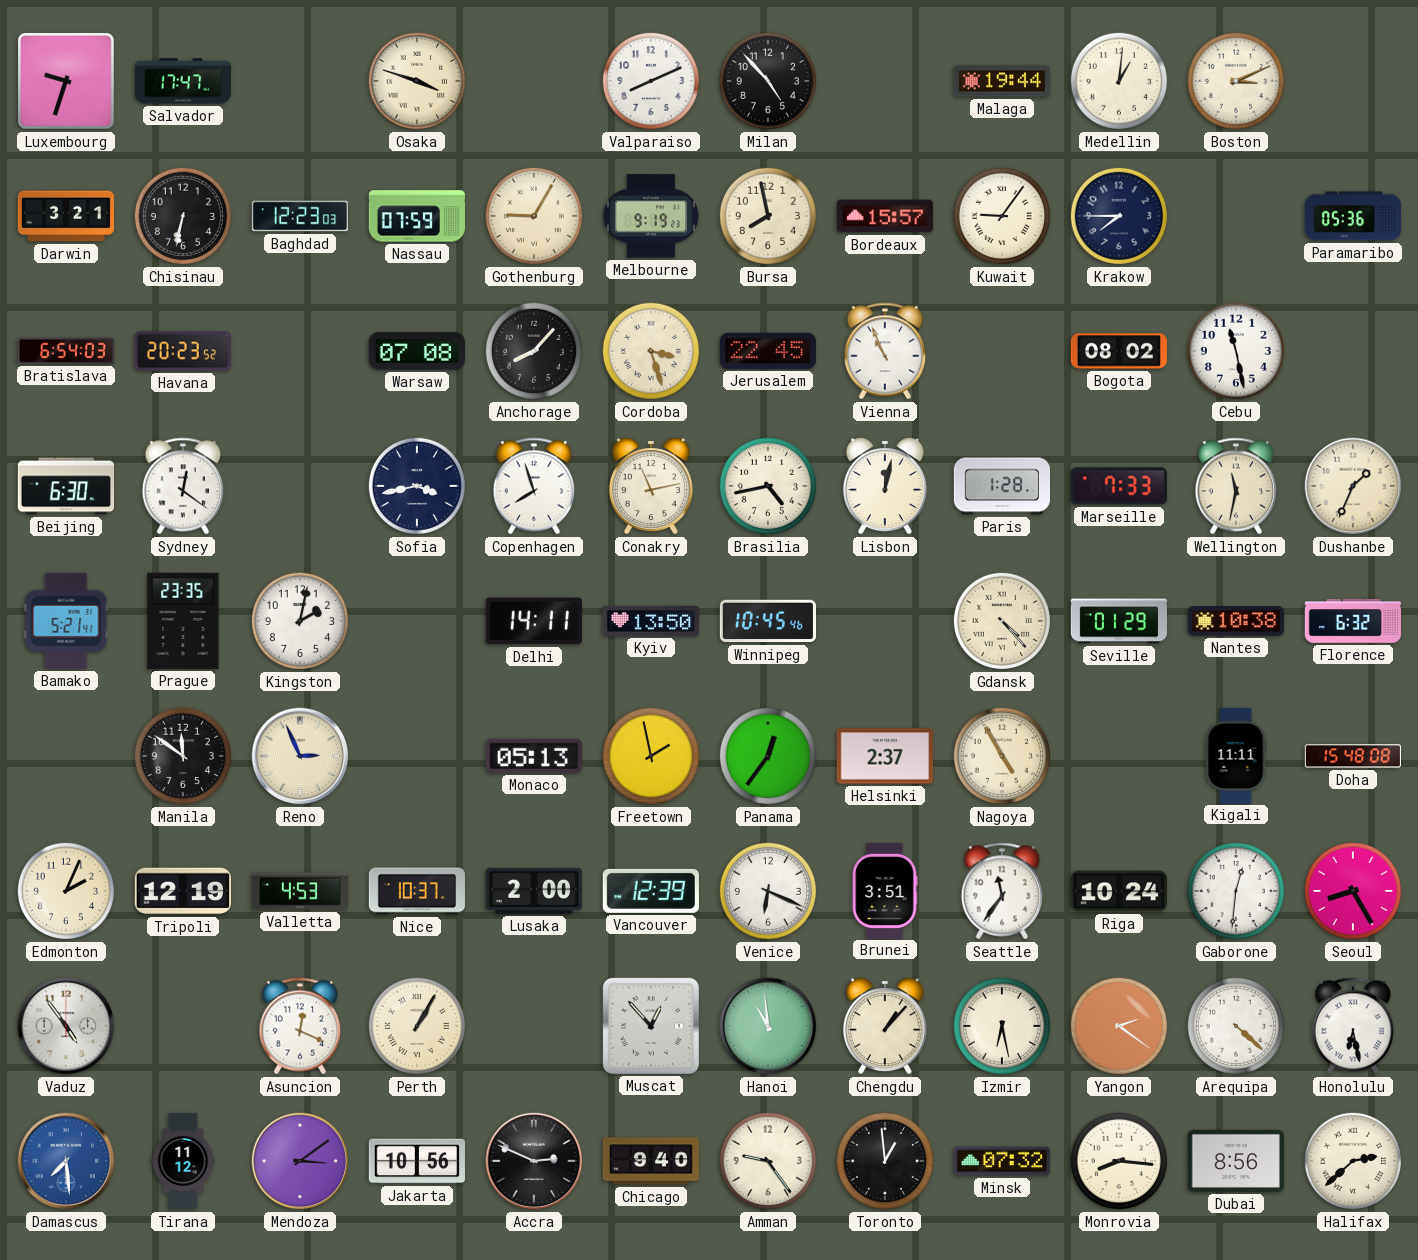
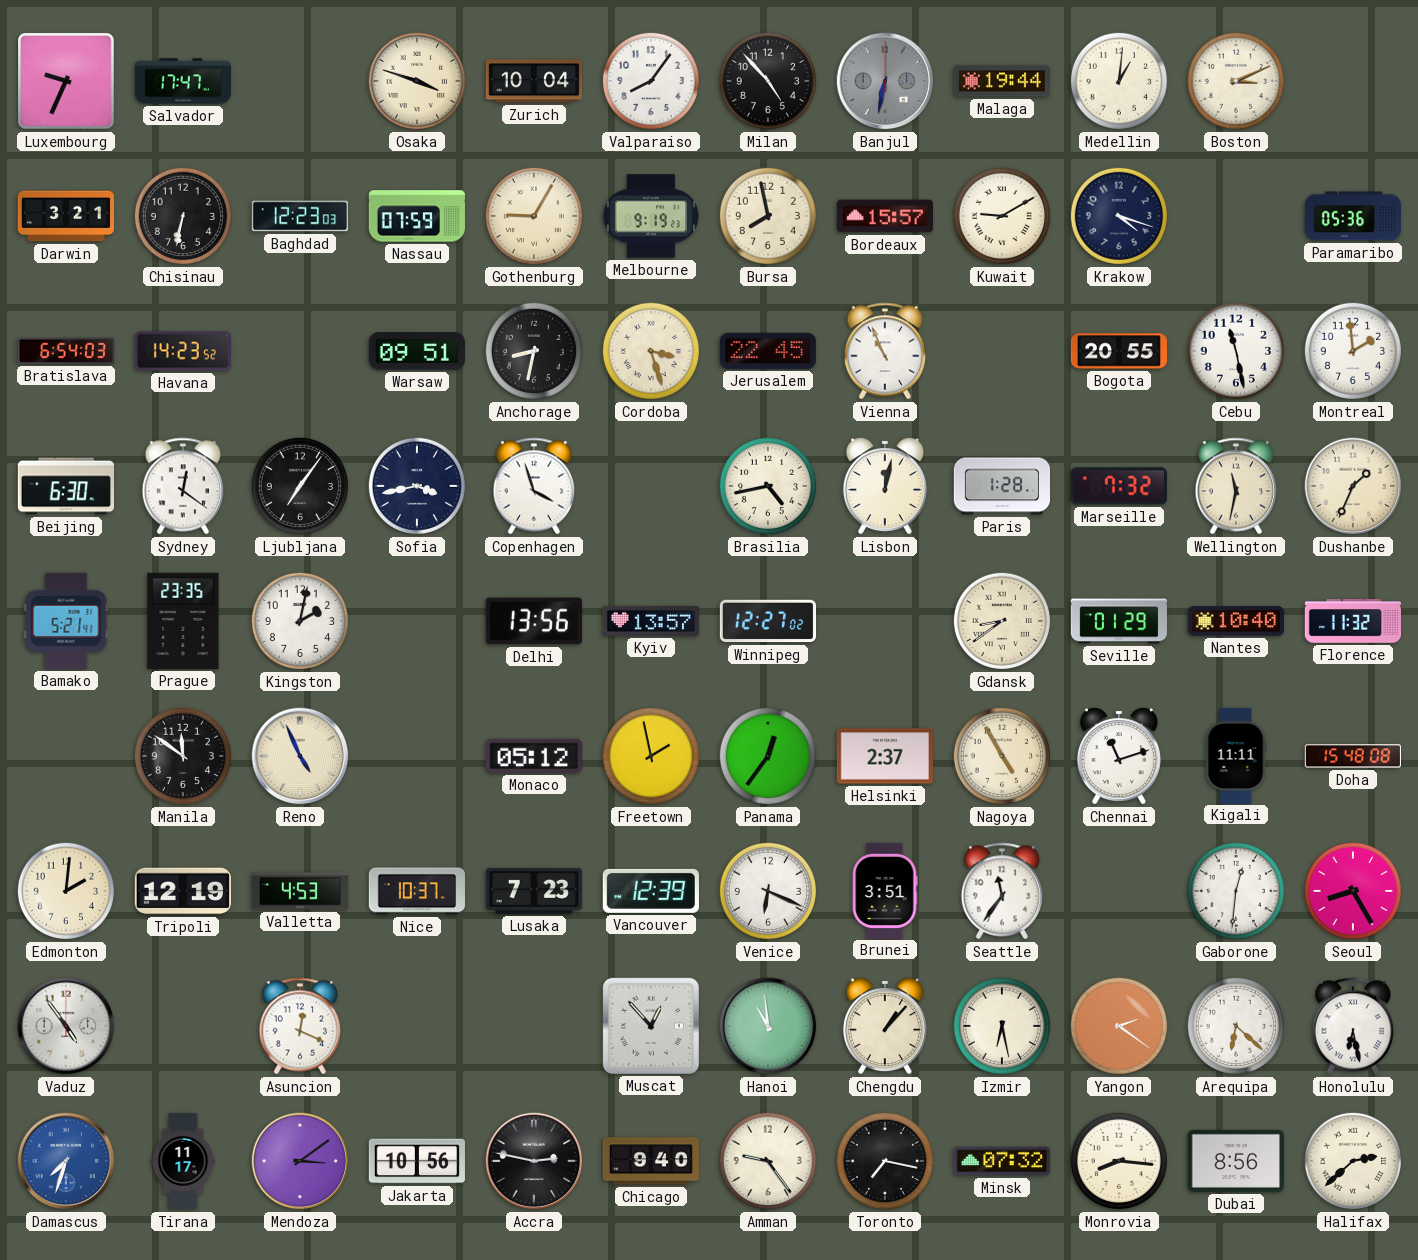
Luxembourg: 9:33 -> 9:34
Zurich: none -> 10:04
Valparaiso: 8:11 -> 8:06
Banjul: none -> 6:32
Kuwait: 9:06 -> 9:10
Krakow: 7:45 -> 4:18
Havana: 20:23 -> 14:23
Warsaw: 07:08 -> 09:51
Anchorage: 8:07 -> 8:32
Bogota: 08:02 -> 20:55
Montreal: none -> 1:59
Ljubljana: none -> 7:06
Copenhagen: 7:57 -> 3:57
Conakry: 11:13 -> none
Marseille: 7:33 -> 7:32
Delhi: 14:11 -> 13:56
Kyiv: 13:50 -> 13:57
Winnipeg: 10:45 -> 12:27
Gdansk: 4:23 -> 8:39
Nantes: 10:38 -> 10:40
Florence: 6:32 -> 11:32
Reno: 2:56 -> 4:56
Monaco: 05:13 -> 05:12
Chennai: none -> 11:12
Edmonton: 2:04 -> 2:01
Lusaka: 2:00 -> 7:23
Riga: 10:24 -> none
Perth: 1:05 -> none
Arequipa: 4:22 -> 6:22
Damascus: 7:29 -> 7:33
Tirana: 11:12 -> 11:17
Accra: 2:49 -> 2:47
Toronto: 12:59 -> 7:17
